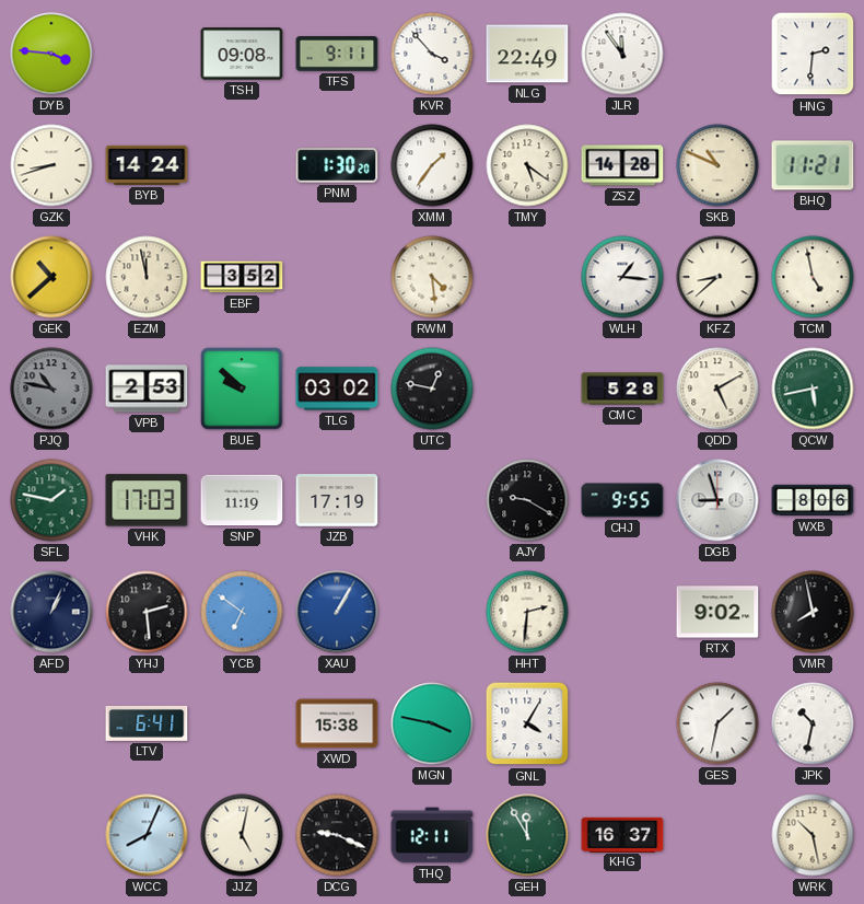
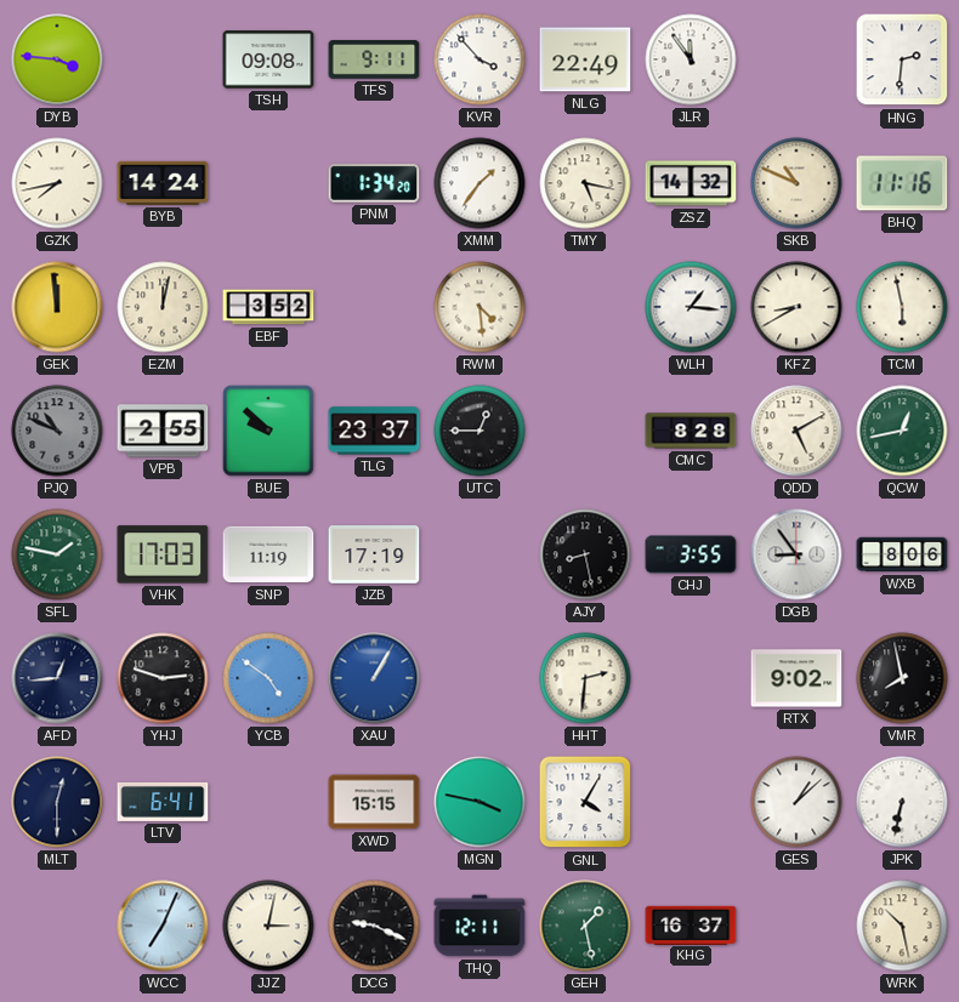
GZK: 8:42 -> 7:43
PNM: 1:30 -> 1:34
TMY: 5:21 -> 5:17
ZSZ: 14:28 -> 14:32
BHQ: 11:21 -> 11:16
GEK: 10:38 -> 11:59
EZM: 11:58 -> 12:02
KFZ: 8:38 -> 8:40
TCM: 4:58 -> 5:58
PJQ: 10:47 -> 10:49
VPB: 2:53 -> 2:55
TLG: 03:02 -> 23:37
UTC: 12:47 -> 12:45
CMC: 5:28 -> 8:28
QCW: 5:43 -> 12:43
AJY: 9:20 -> 8:28
CHJ: 9:55 -> 3:55
DGB: 8:57 -> 8:54
AFD: 1:04 -> 12:44
YHJ: 2:29 -> 2:48
YCB: 6:51 -> 4:51
MLT: none -> 12:30
XWD: 15:38 -> 15:15
GES: 1:32 -> 1:08
JPK: 10:32 -> 6:32
WCC: 8:04 -> 7:04
JJZ: 5:02 -> 3:02
GEH: 11:55 -> 1:28
